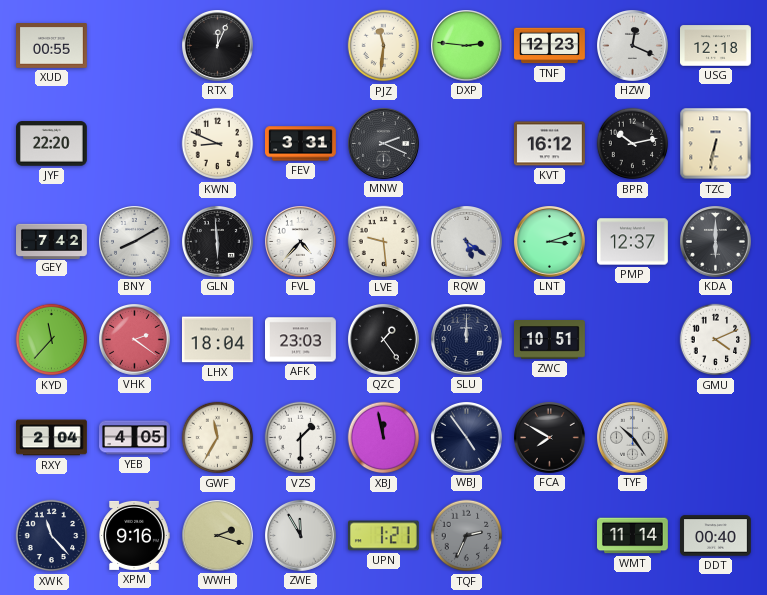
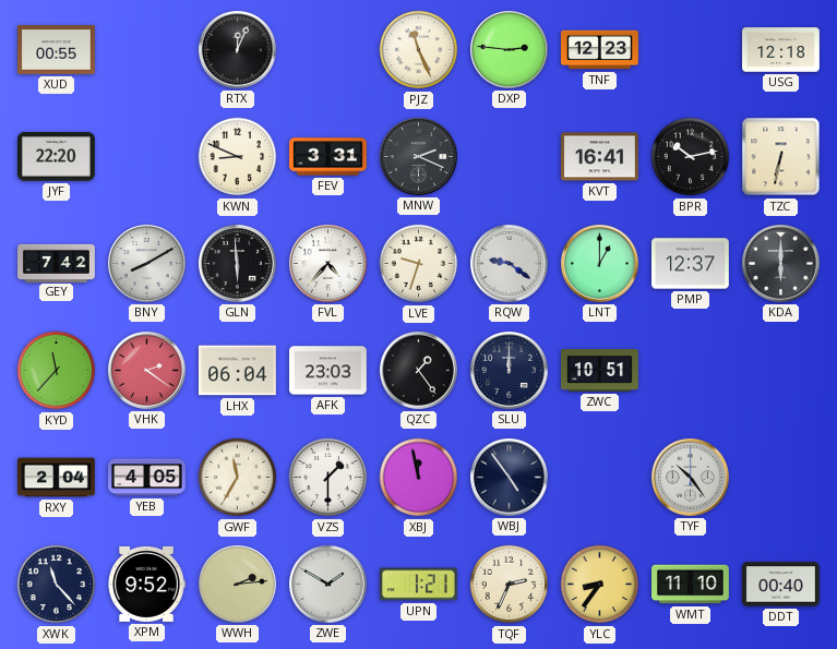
PJZ: 11:31 -> 11:26
HZW: 12:19 -> none
KVT: 16:12 -> 16:41
LVE: 9:29 -> 9:33
RQW: 5:21 -> 9:21
LNT: 3:12 -> 1:00
LHX: 18:04 -> 06:04
GMU: 4:11 -> none
FCA: 7:50 -> none
XPM: 9:16 -> 9:52
WWH: 2:18 -> 2:14
ZWE: 11:55 -> 1:50
TQF dial: grey -> cream
YLC: none -> 8:36
WMT: 11:14 -> 11:10
